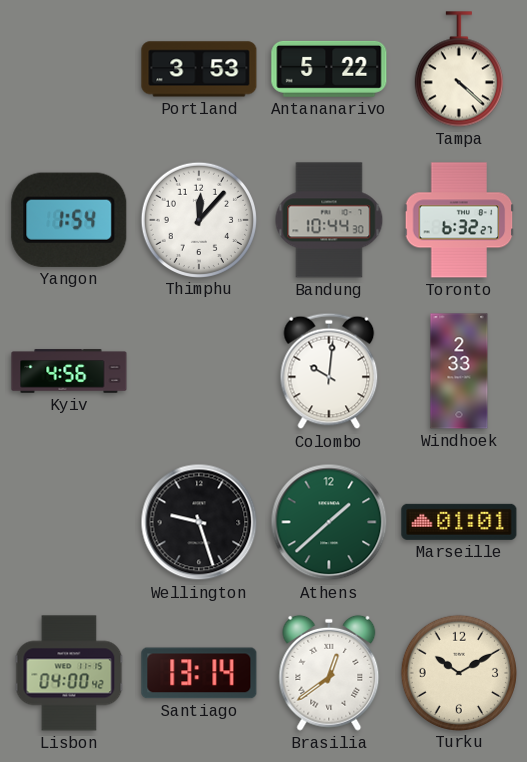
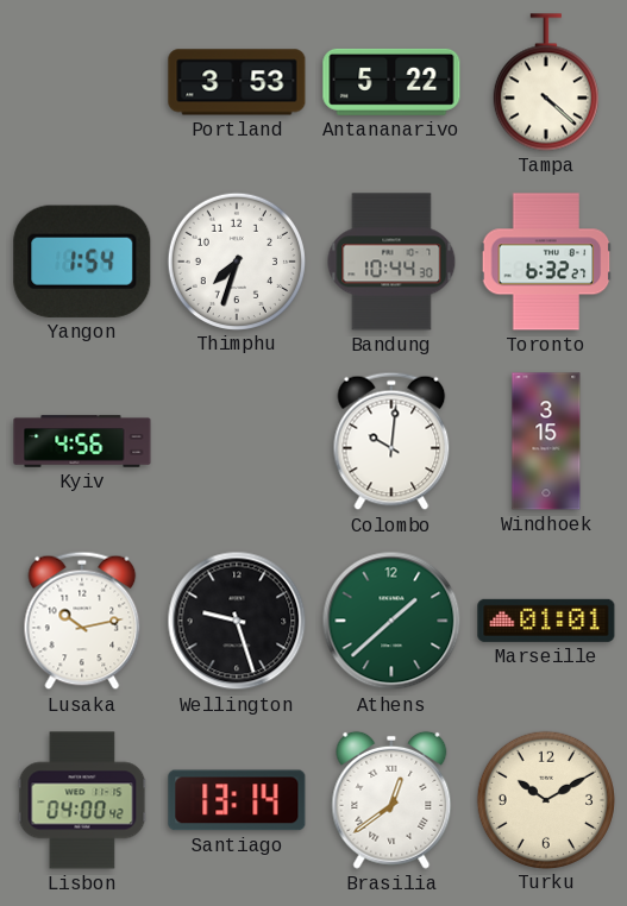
Thimphu: 12:07 -> 7:33
Windhoek: 2:33 -> 3:15
Lusaka: none -> 10:13
